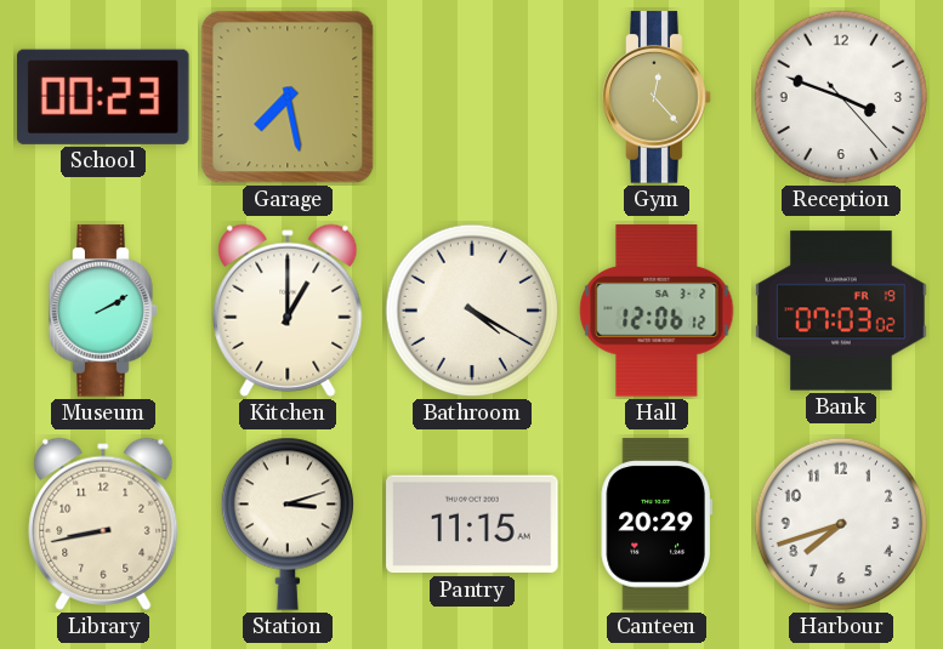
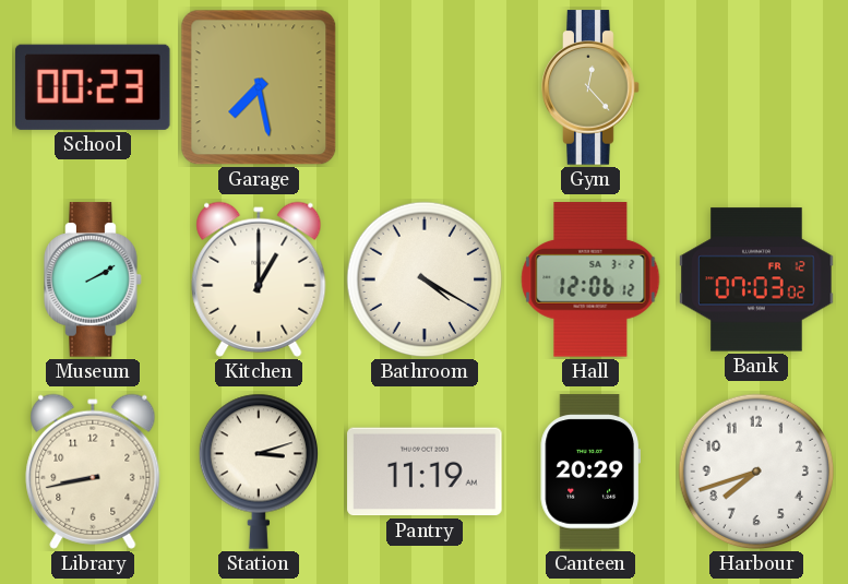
Reception: 3:48 -> none
Bank date: FR 19 -> FR 12
Pantry: 11:15 -> 11:19
